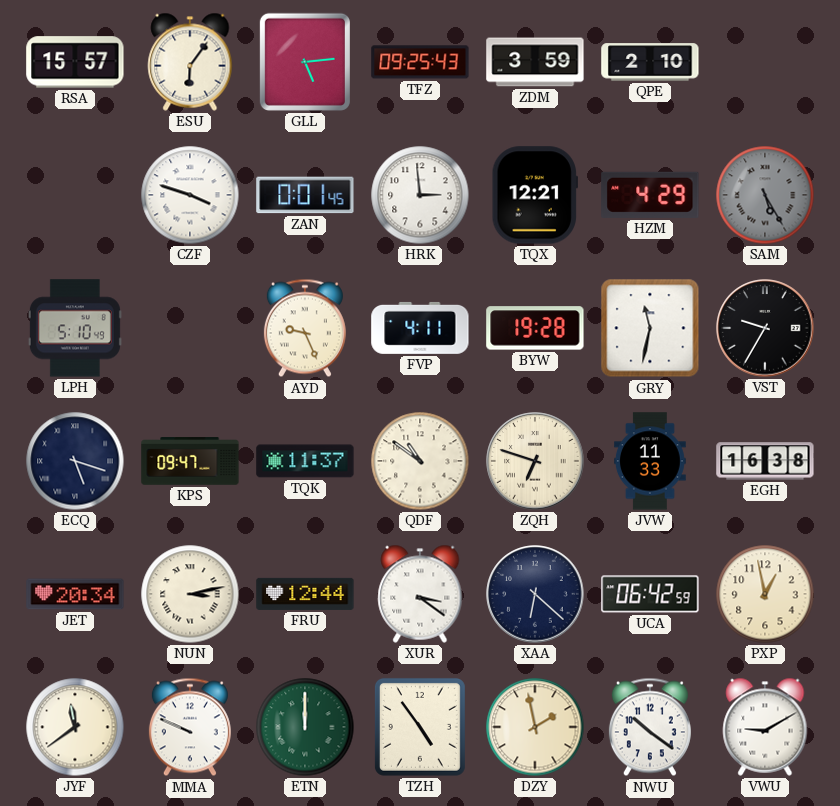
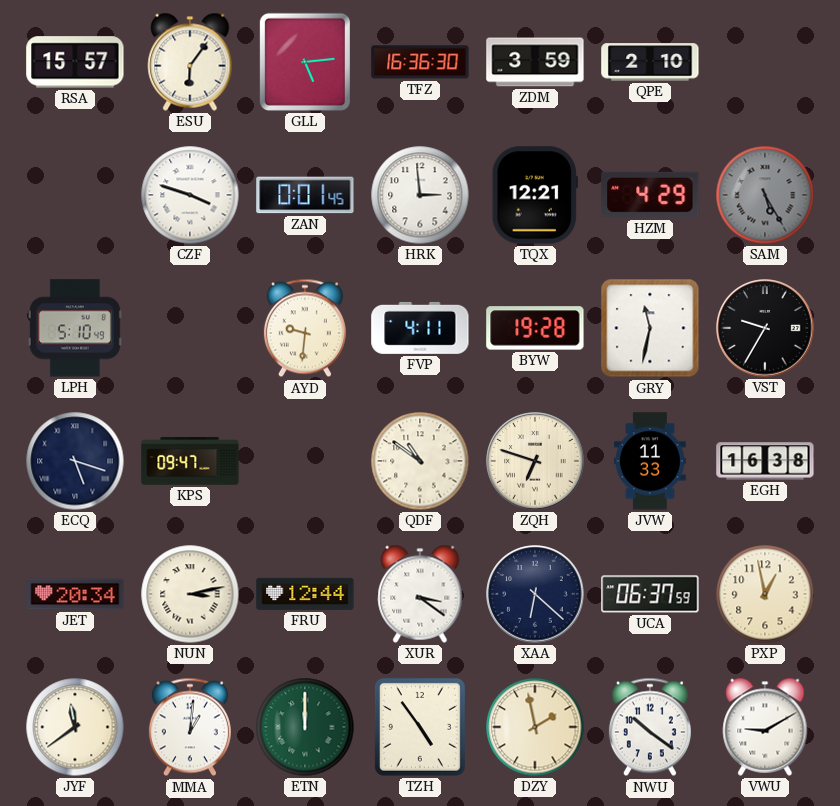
TFZ: 09:25 -> 16:36
AYD: 9:26 -> 9:31
TQK: 11:37 -> none
UCA: 06:42 -> 06:37
MMA: 9:49 -> 1:01
